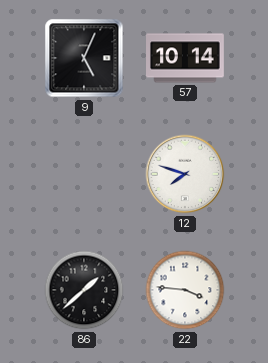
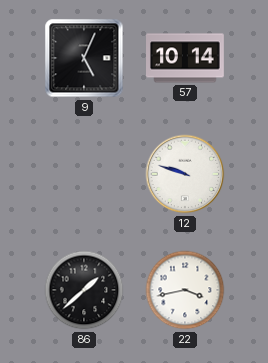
12: 7:48 -> 9:48
22: 3:46 -> 3:43
